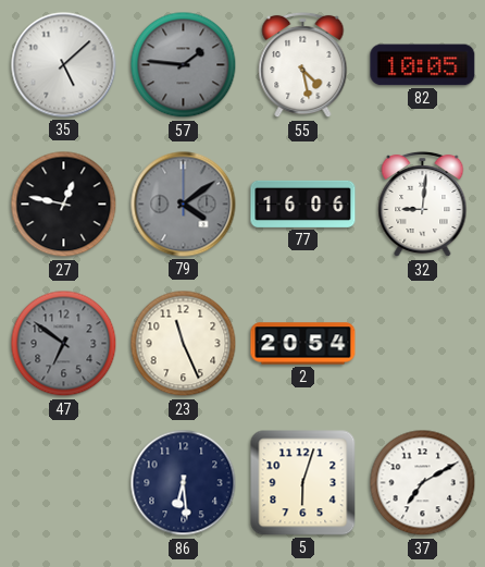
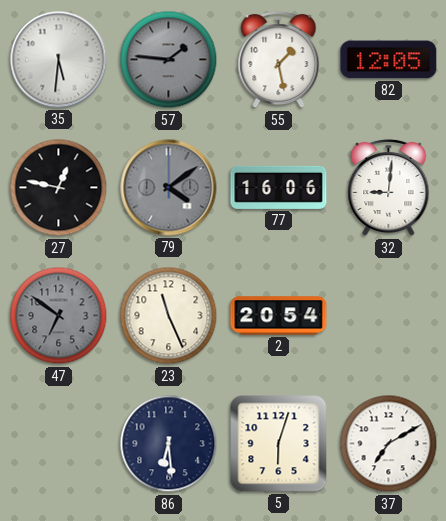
35: 5:08 -> 5:31
55: 4:28 -> 1:28
82: 10:05 -> 12:05
